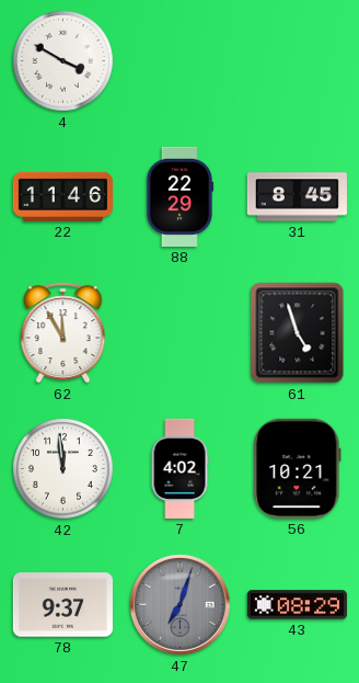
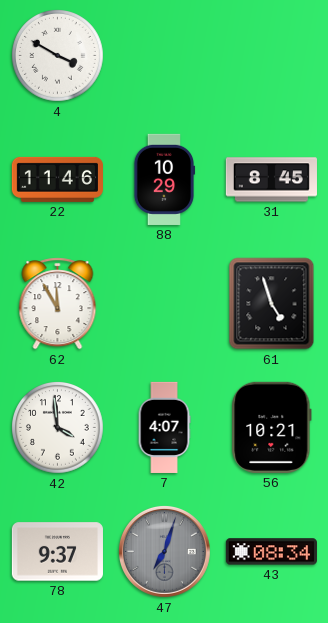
88: 22:29 -> 10:29
42: 11:59 -> 3:59
7: 4:02 -> 4:07
43: 08:29 -> 08:34
